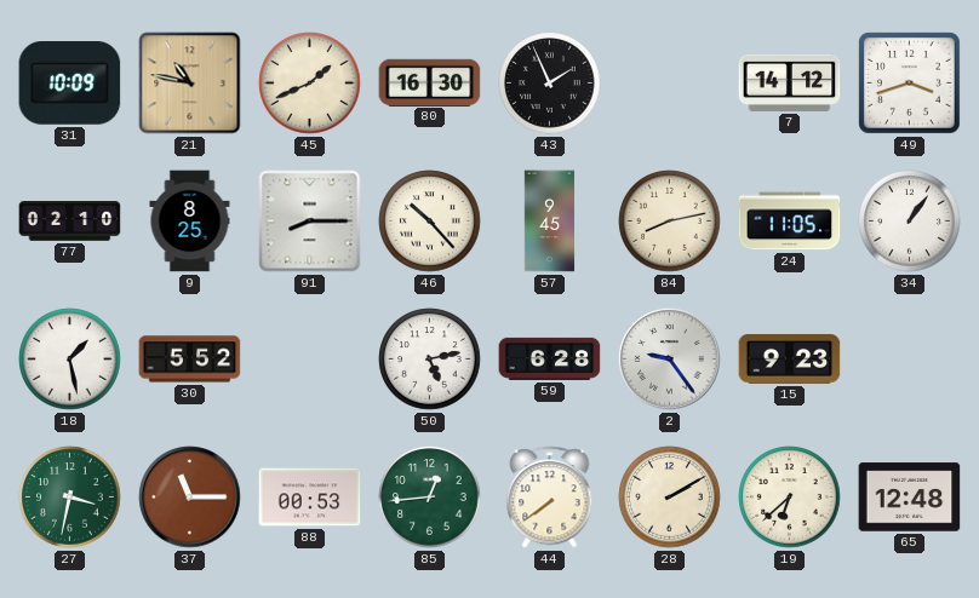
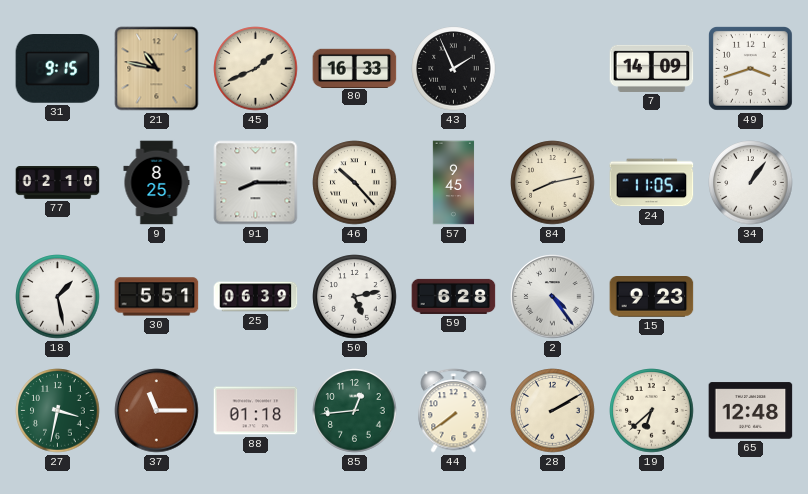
31: 10:09 -> 9:15
80: 16:30 -> 16:33
7: 14:12 -> 14:09
30: 5:52 -> 5:51
25: none -> 06:39
2: 9:24 -> 4:24
88: 00:53 -> 01:18
